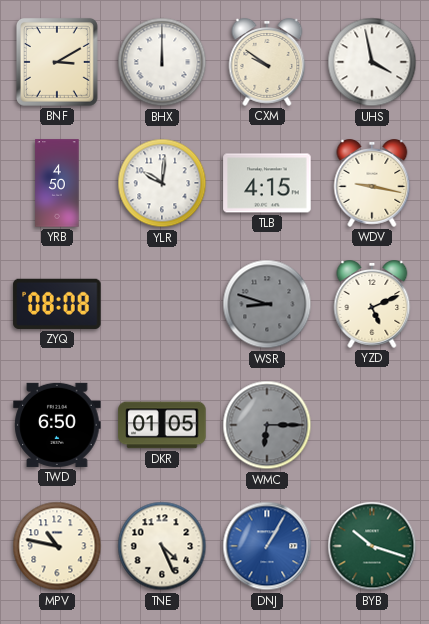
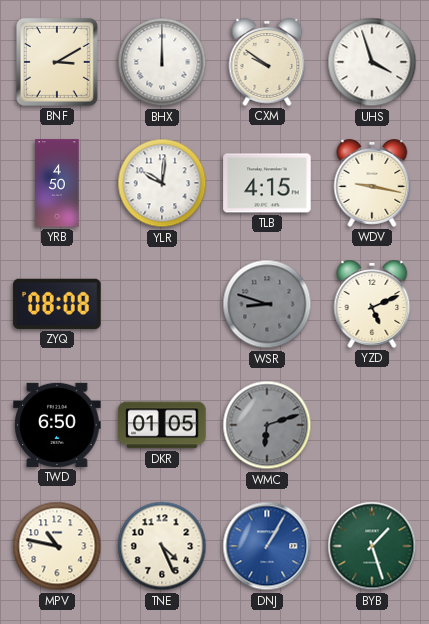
UHS: 3:58 -> 3:57
WMC: 6:15 -> 6:12
BYB: 10:18 -> 1:27
